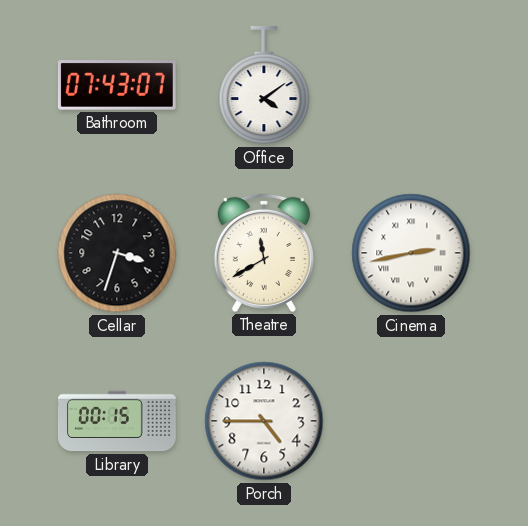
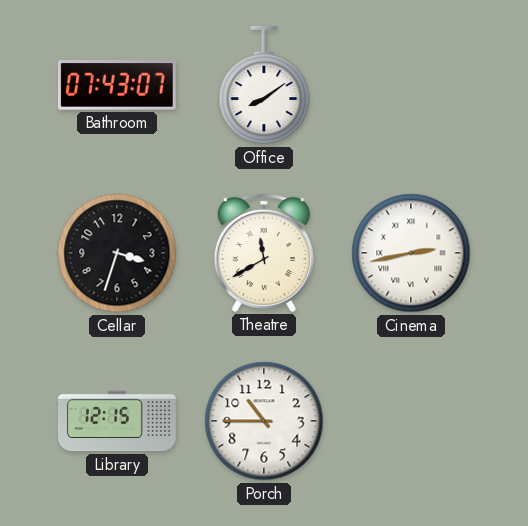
Office: 4:09 -> 8:09
Library: 00:15 -> 12:15
Porch: 4:45 -> 10:45
